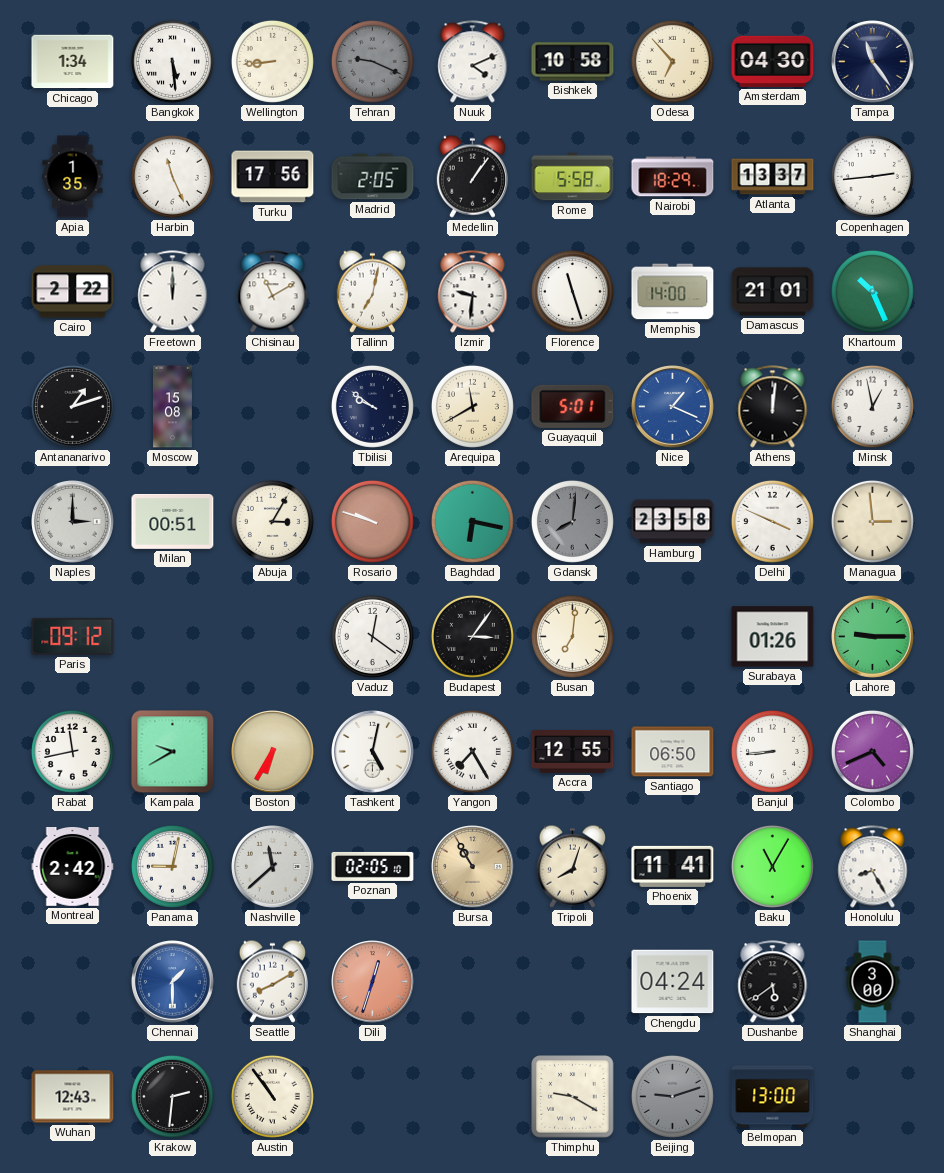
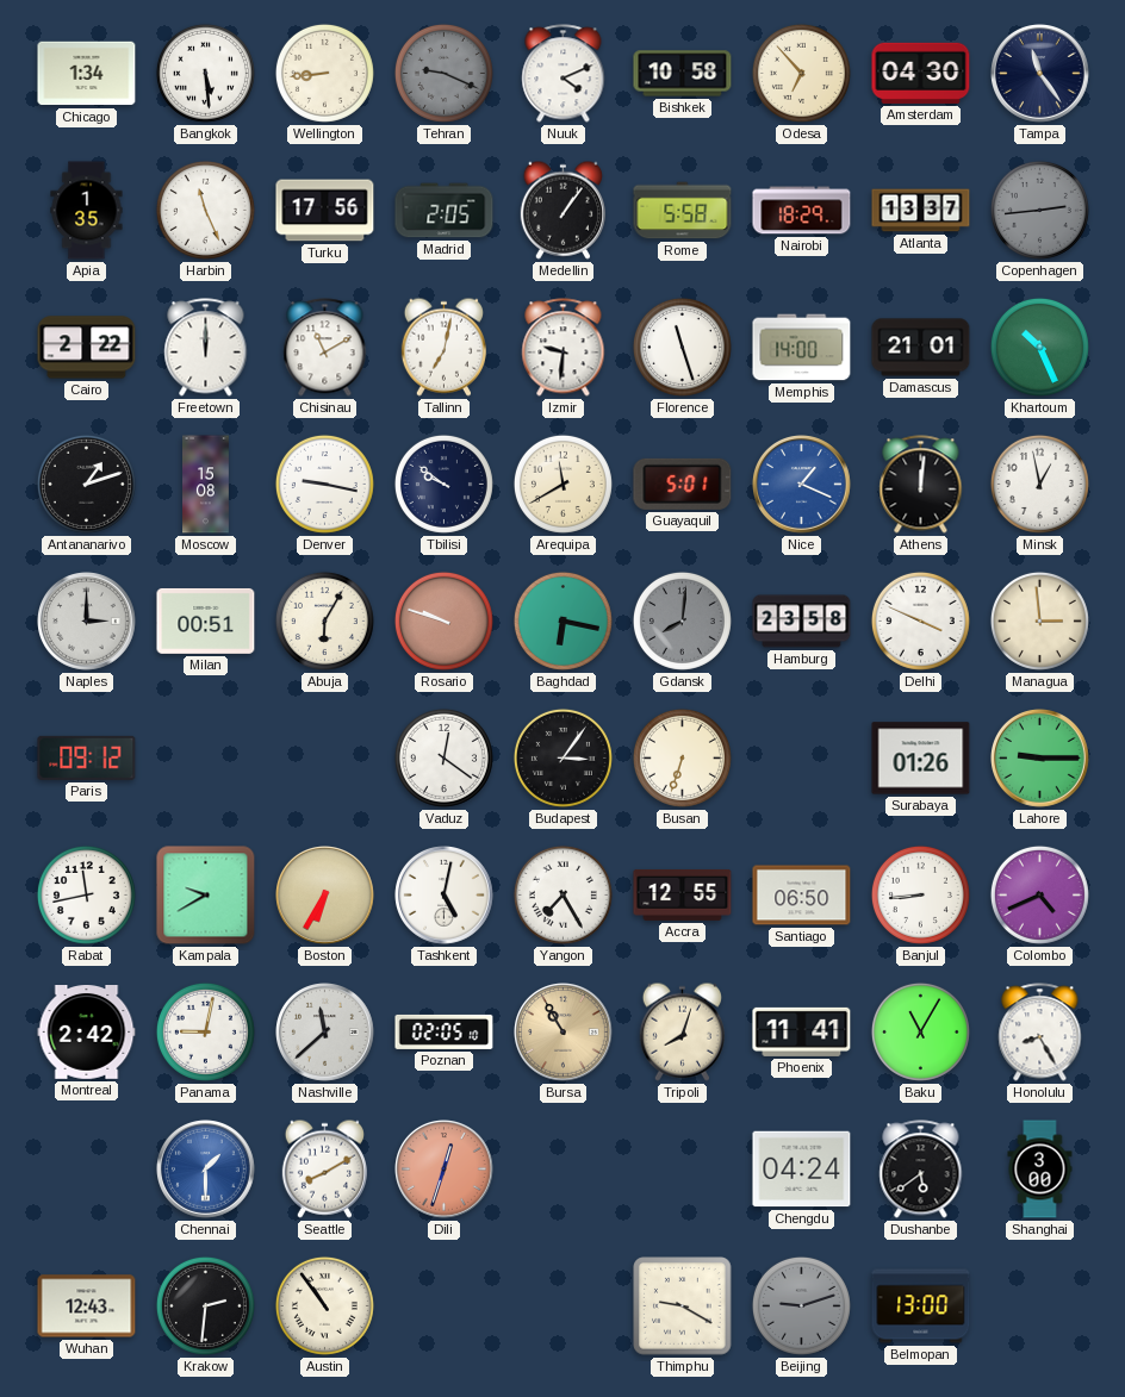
Copenhagen dial: white -> grey
Denver: none -> 9:17
Abuja: 3:05 -> 6:05
Busan: 7:01 -> 6:33
